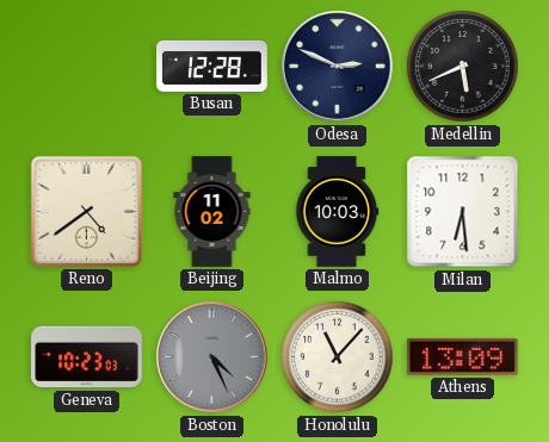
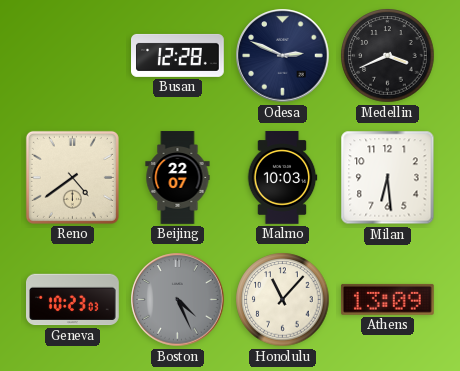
Medellin: 5:41 -> 3:41
Beijing: 11:02 -> 22:07
